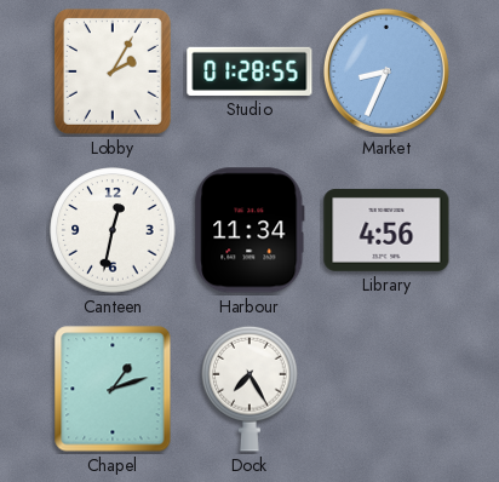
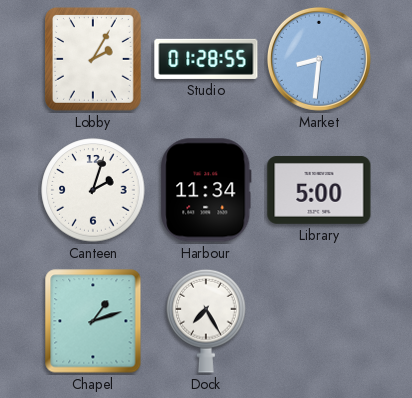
Market: 8:34 -> 8:31
Canteen: 12:32 -> 2:03
Library: 4:56 -> 5:00
